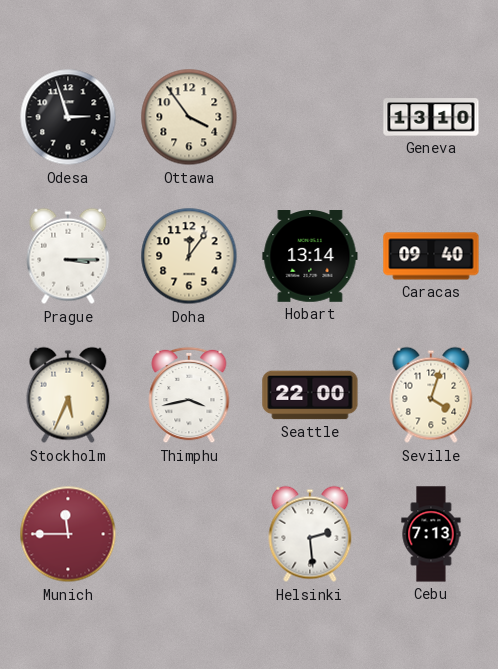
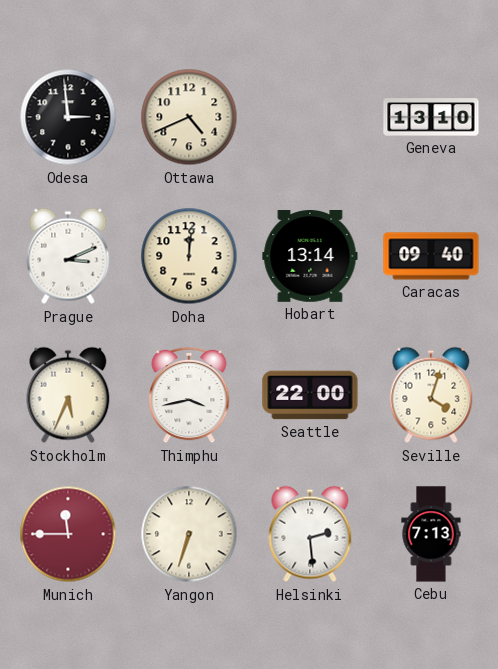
Odesa: 2:57 -> 2:59
Ottawa: 3:54 -> 4:41
Prague: 3:15 -> 3:11
Doha: 12:06 -> 12:01
Yangon: none -> 6:33
